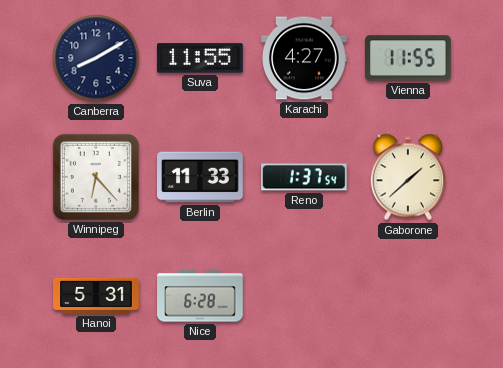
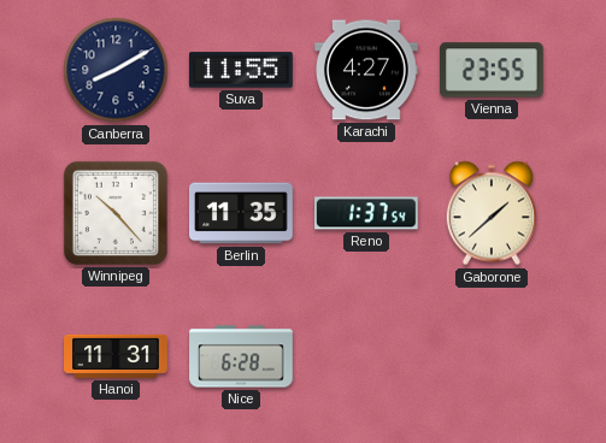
Vienna: 11:55 -> 23:55
Winnipeg: 6:23 -> 10:23
Berlin: 11:33 -> 11:35
Hanoi: 5:31 -> 11:31
